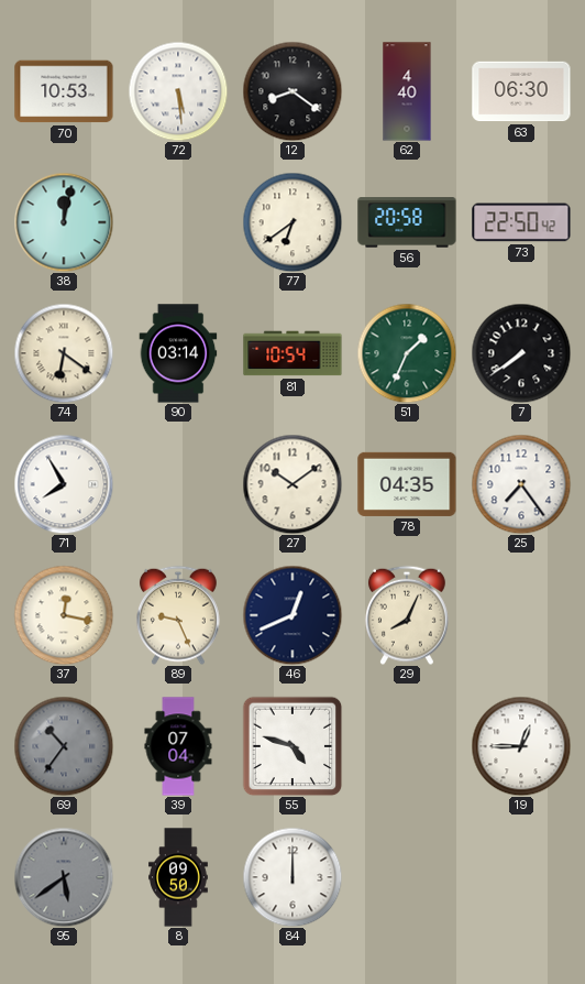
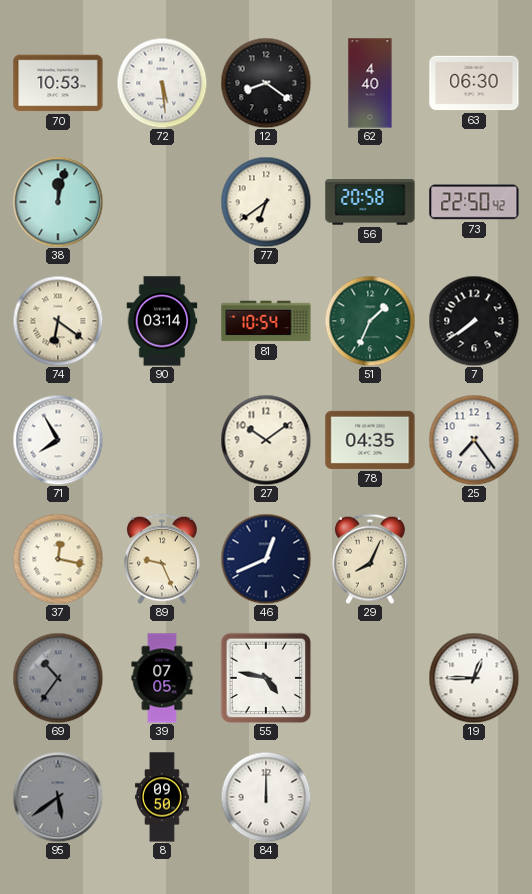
39: 07:04 -> 07:05
55: 4:48 -> 4:47
